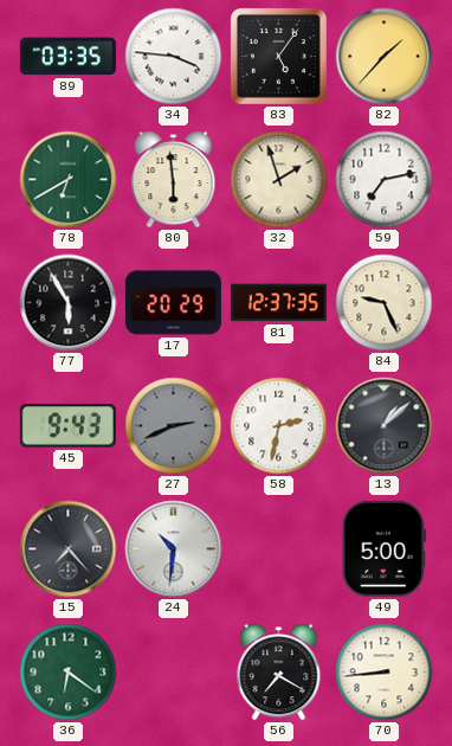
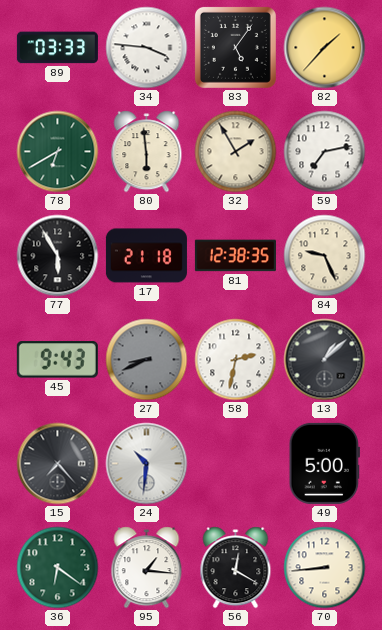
89: 03:35 -> 03:33
32: 1:57 -> 1:55
17: 20:29 -> 21:18
81: 12:37 -> 12:38
27: 2:41 -> 8:41
95: none -> 1:16
56: 7:20 -> 12:20
